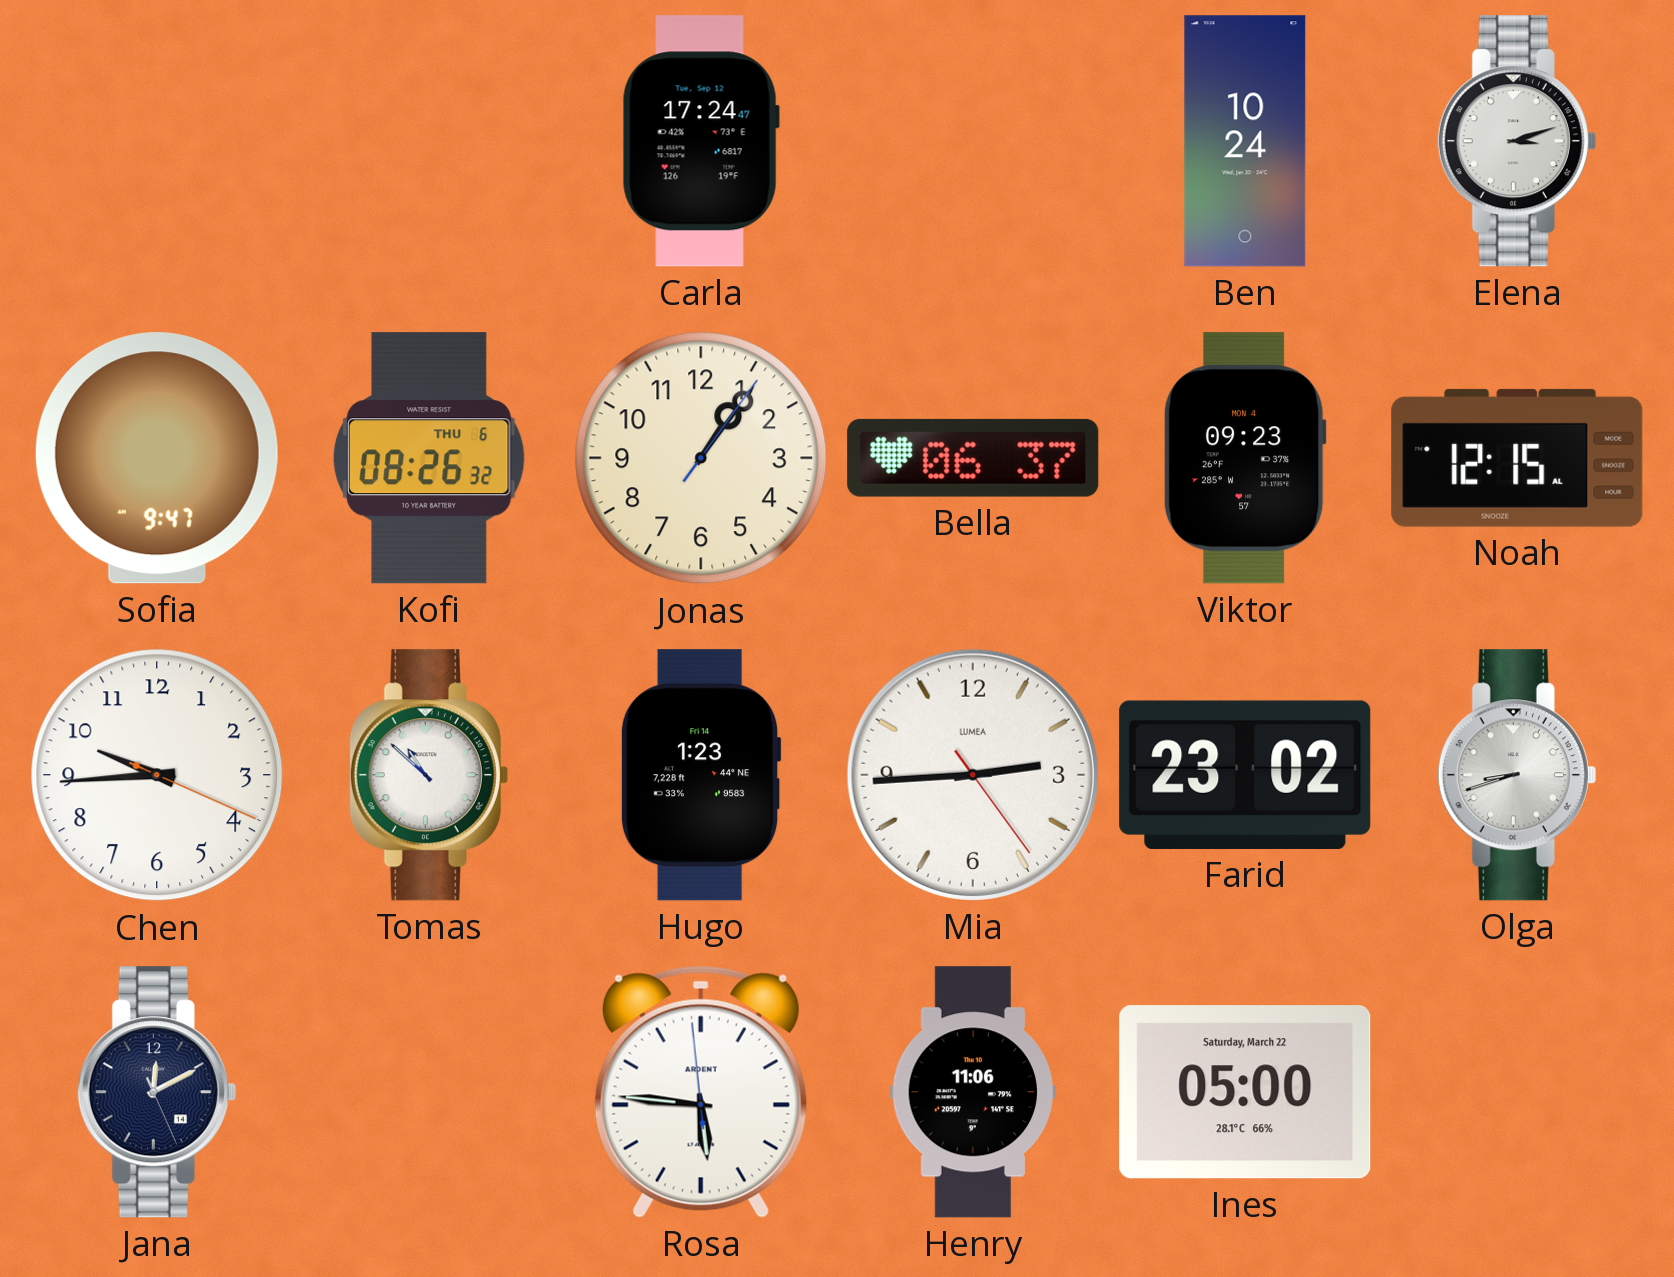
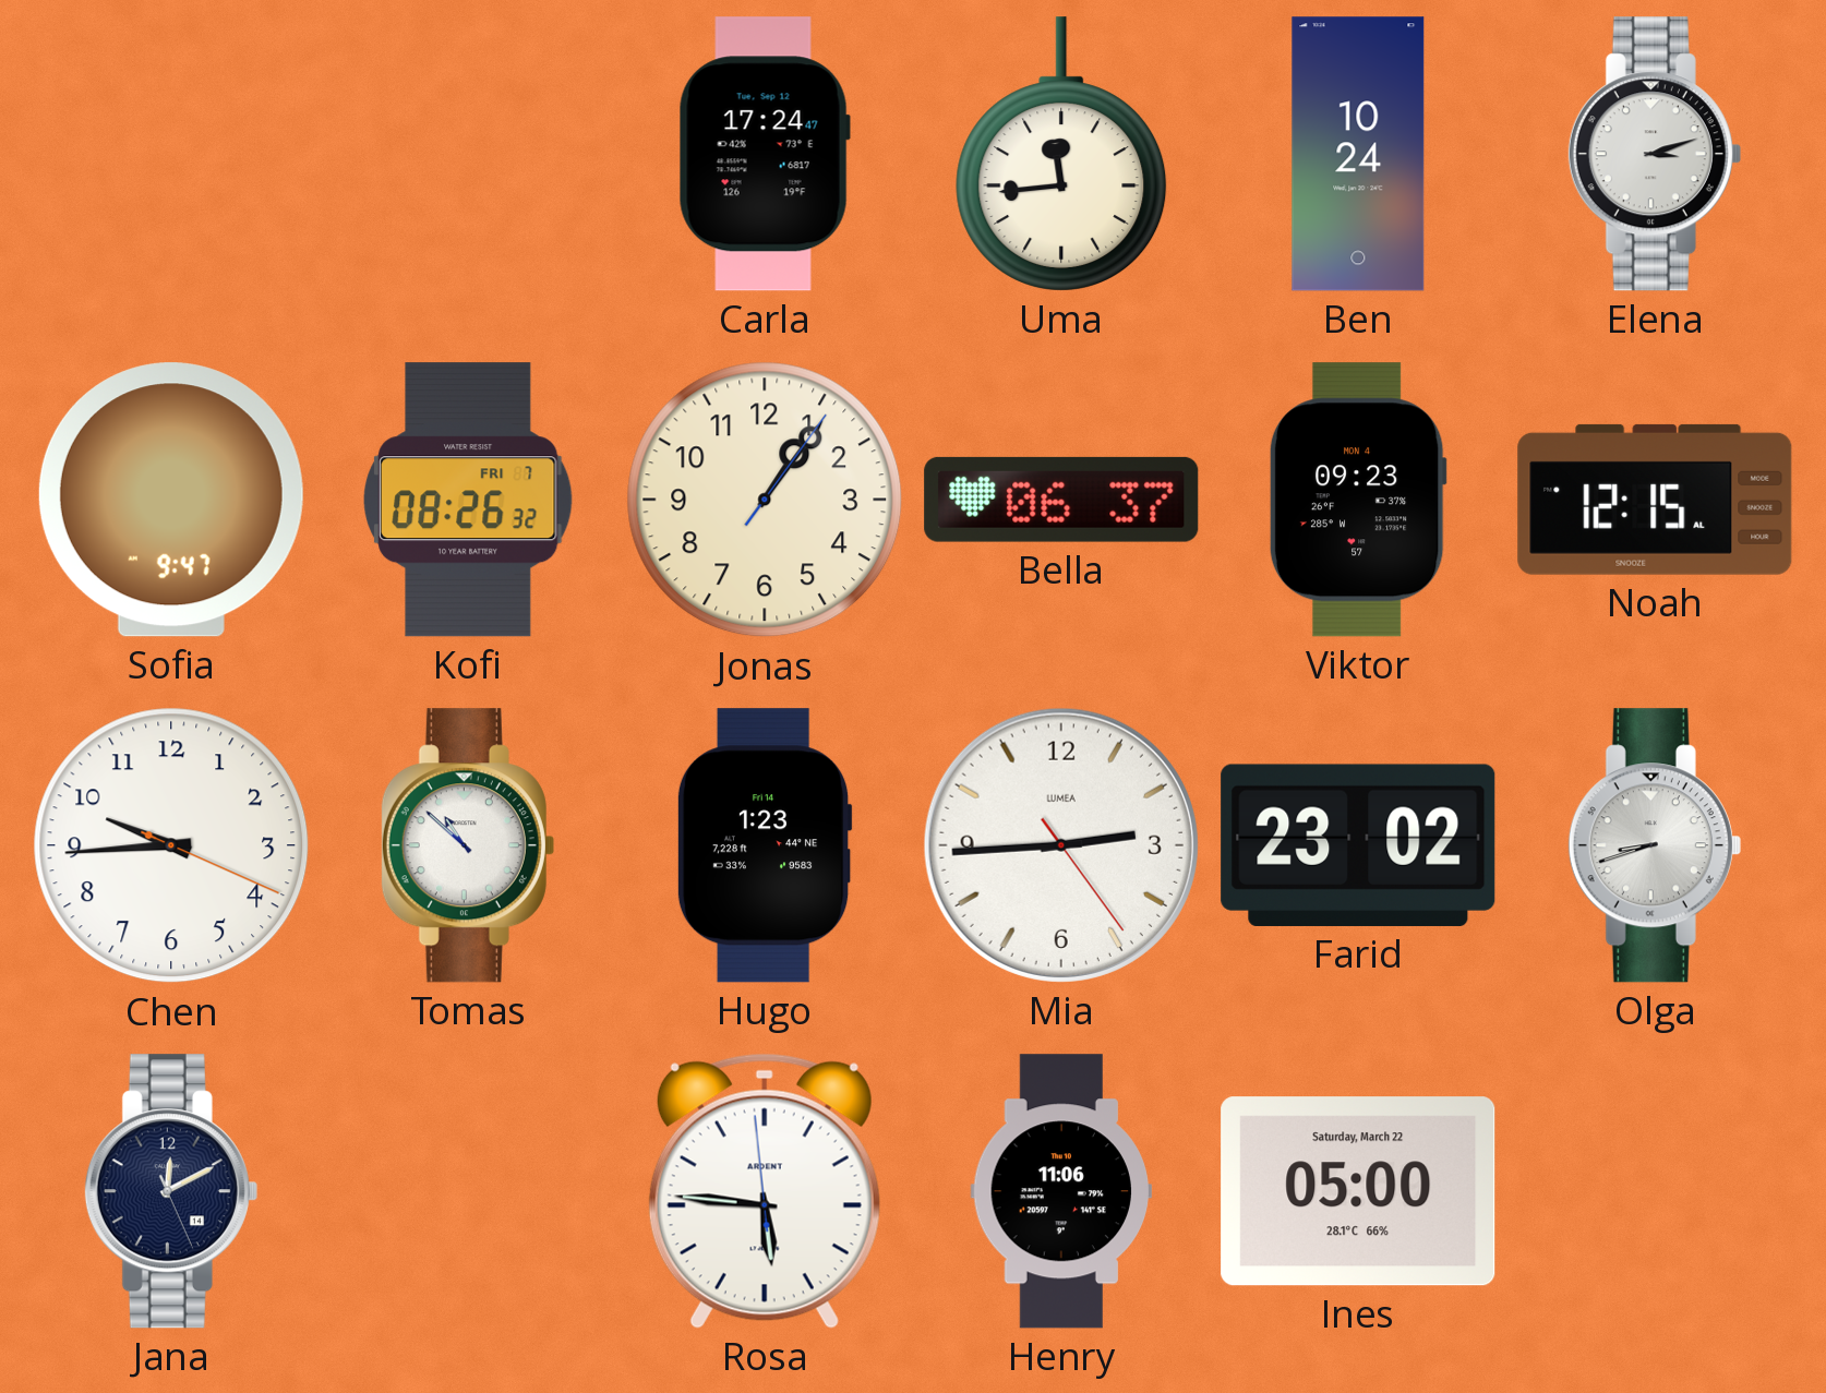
Uma: none -> 11:44
Kofi date: THU 6 -> FRI 7
